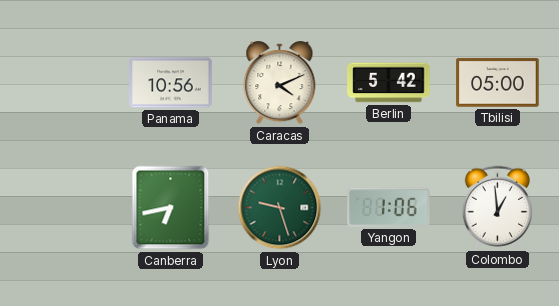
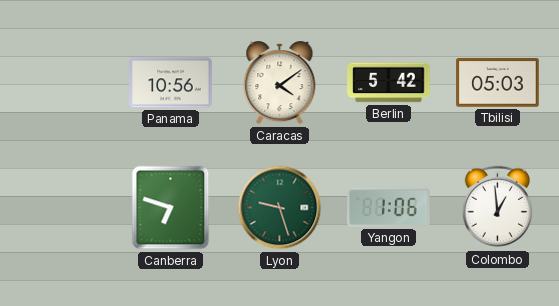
Caracas: 4:11 -> 4:09
Tbilisi: 05:00 -> 05:03
Canberra: 6:43 -> 6:48
